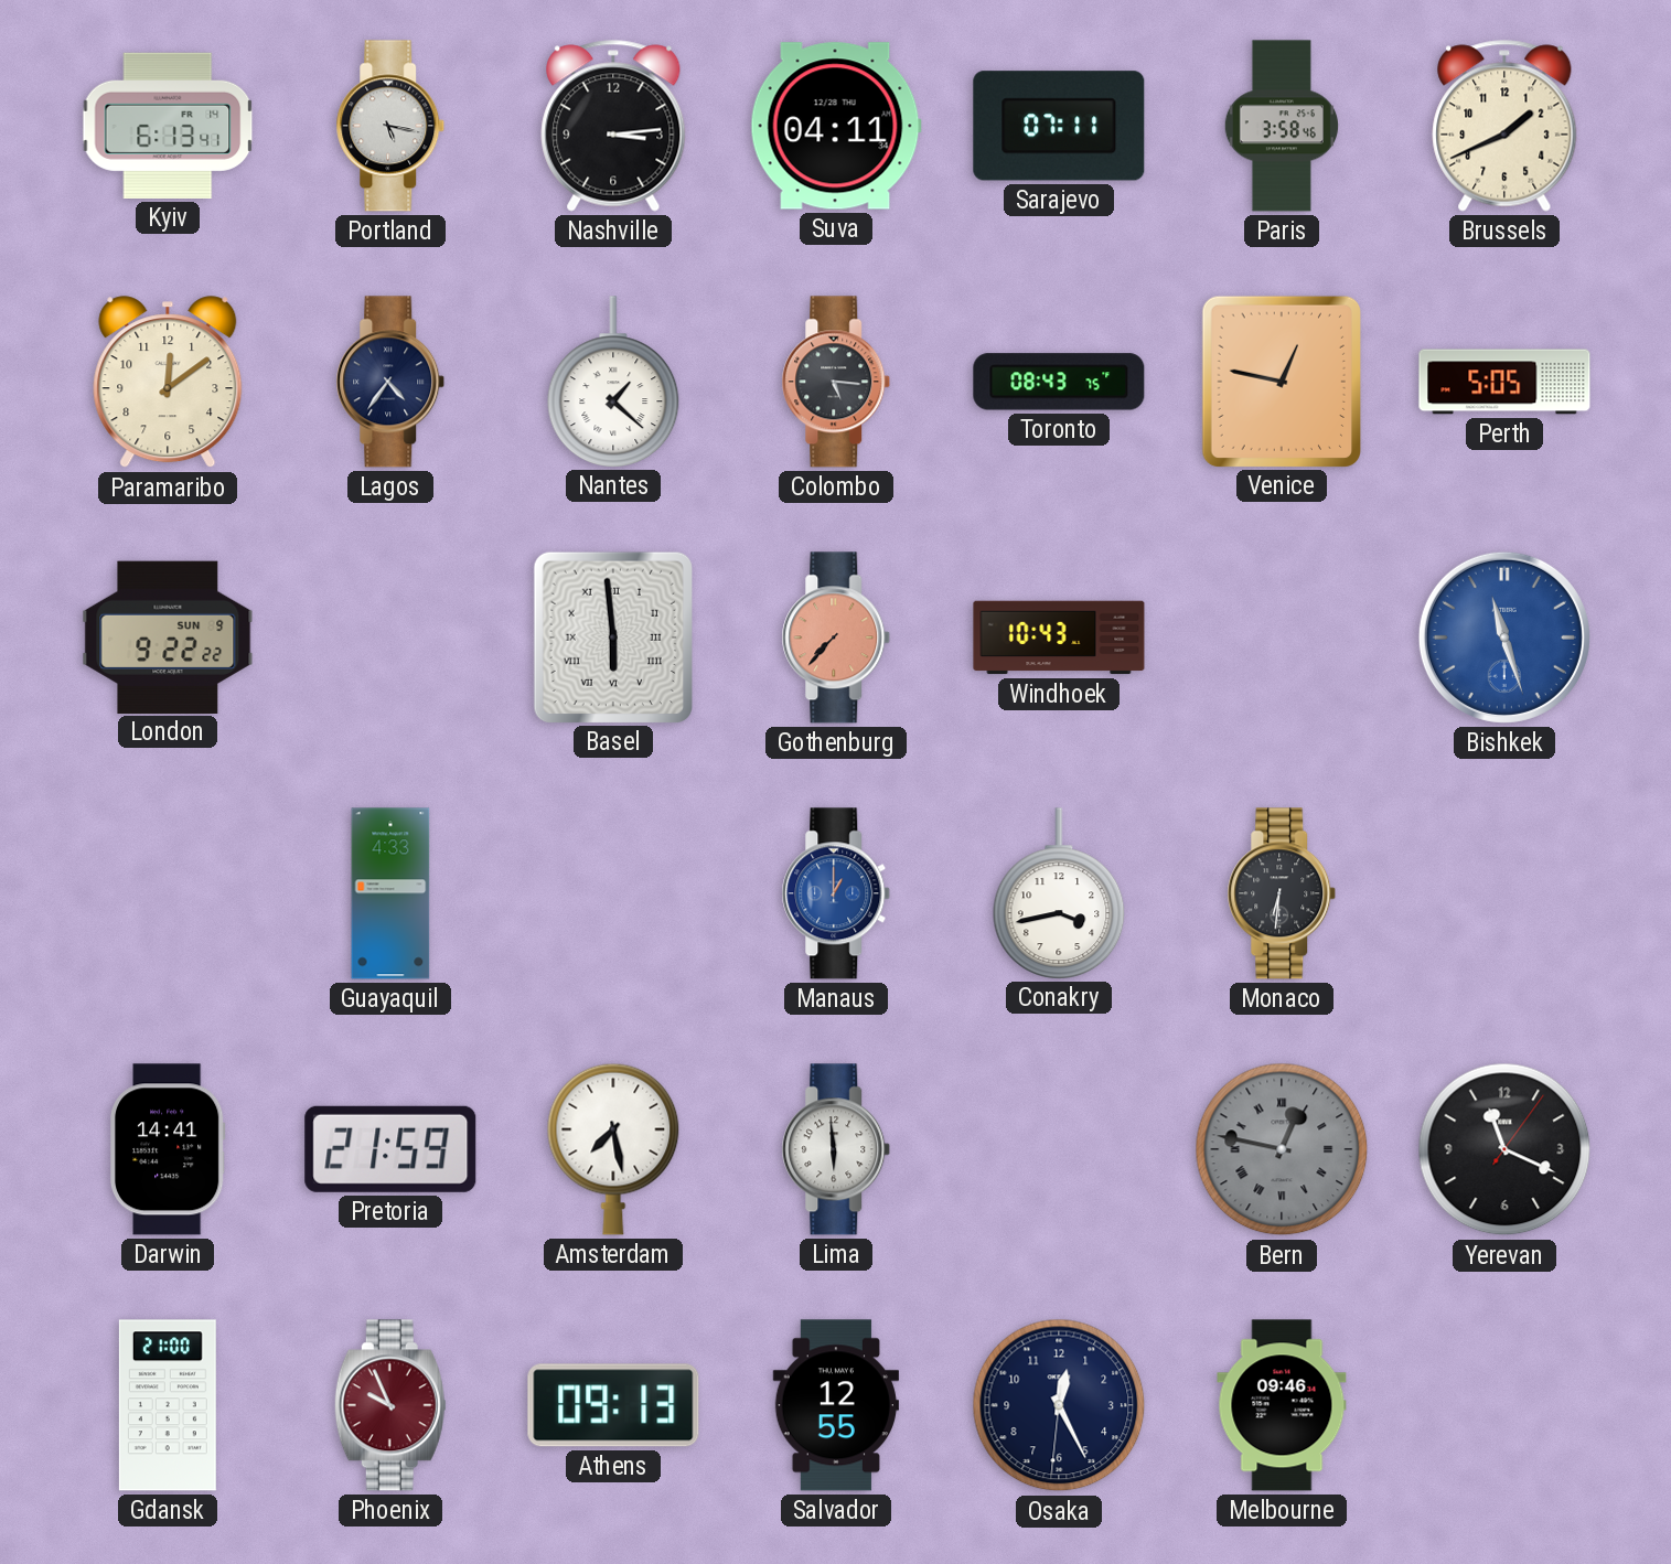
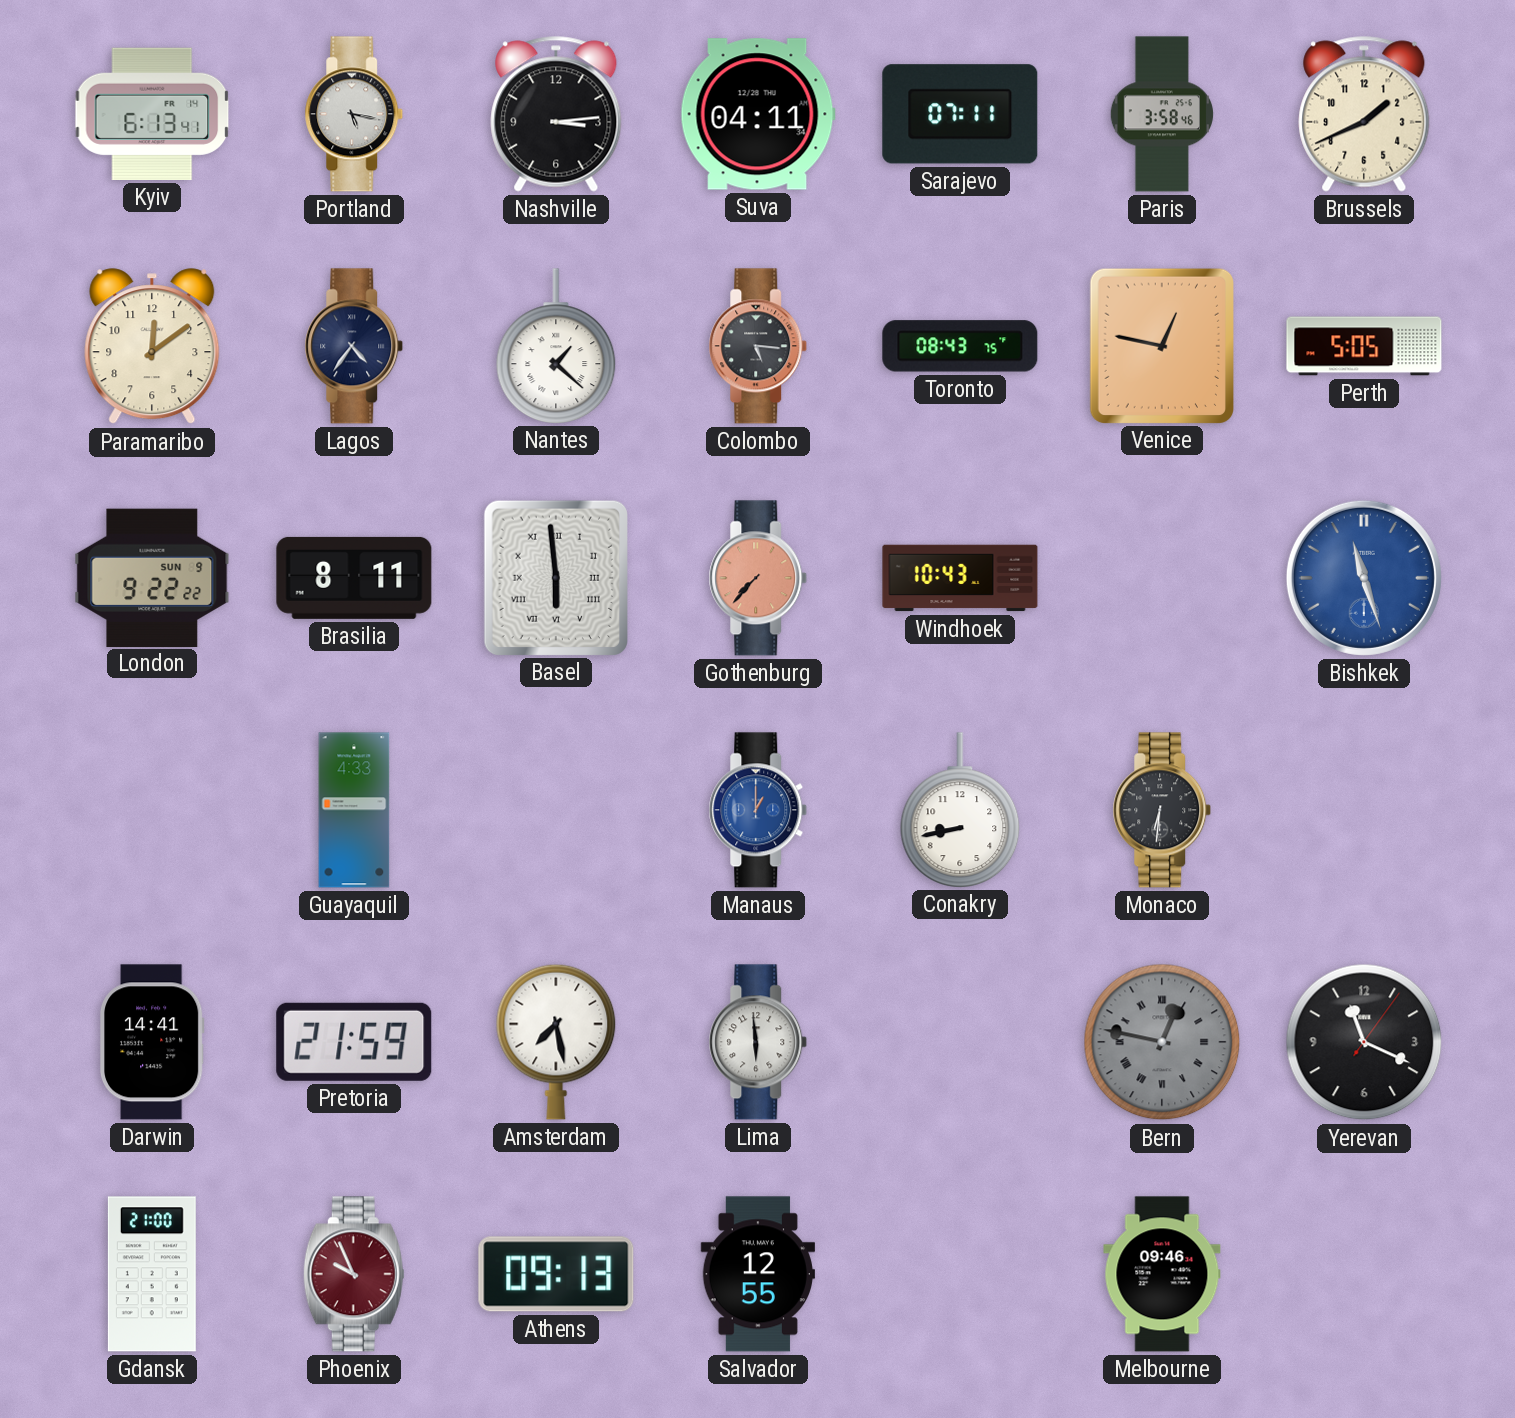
Brasilia: none -> 8:11
Conakry: 3:43 -> 8:43
Osaka: 12:25 -> none
